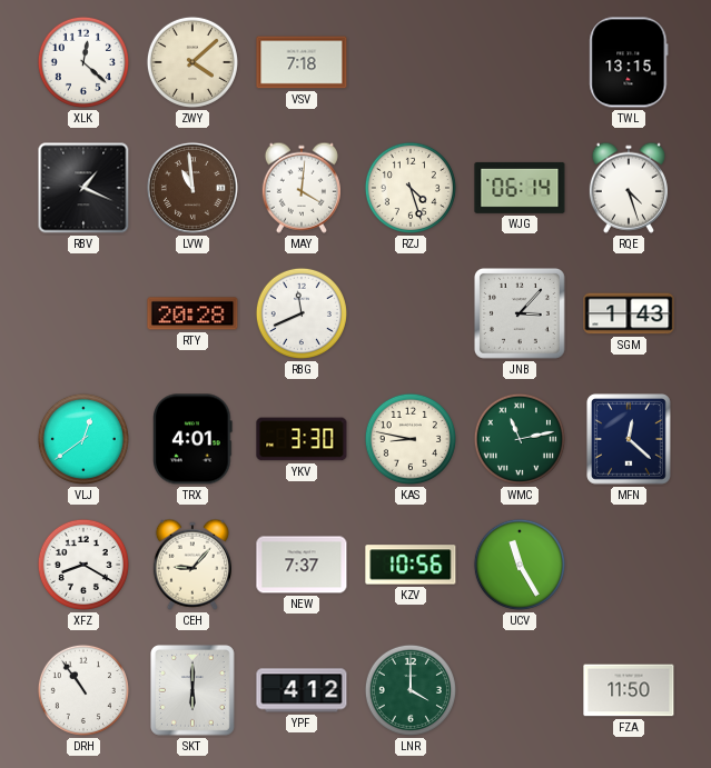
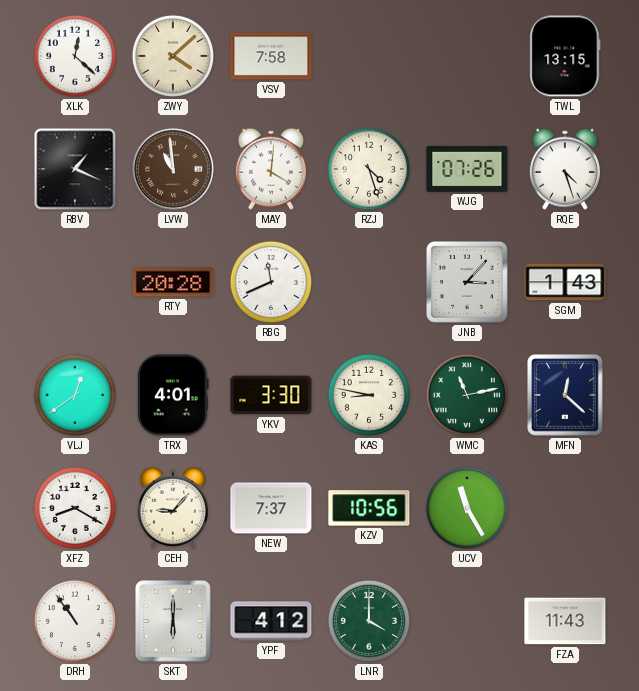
VSV: 7:18 -> 7:58
WJG: 06:14 -> 07:26
FZA: 11:50 -> 11:43
